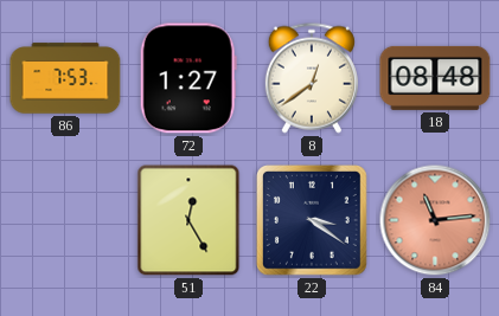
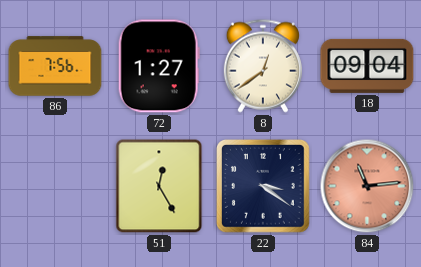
86: 7:53 -> 7:56
18: 08:48 -> 09:04
